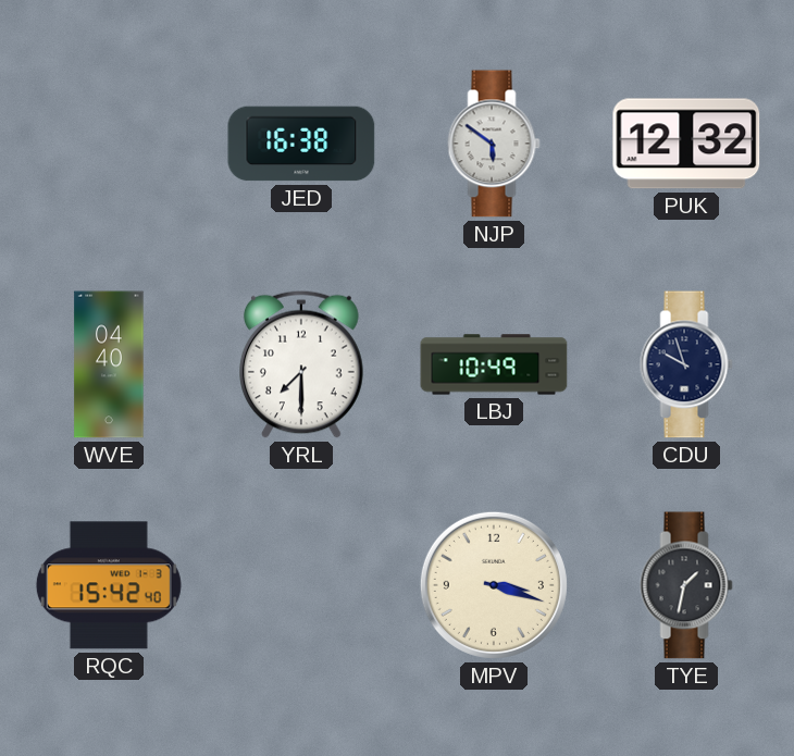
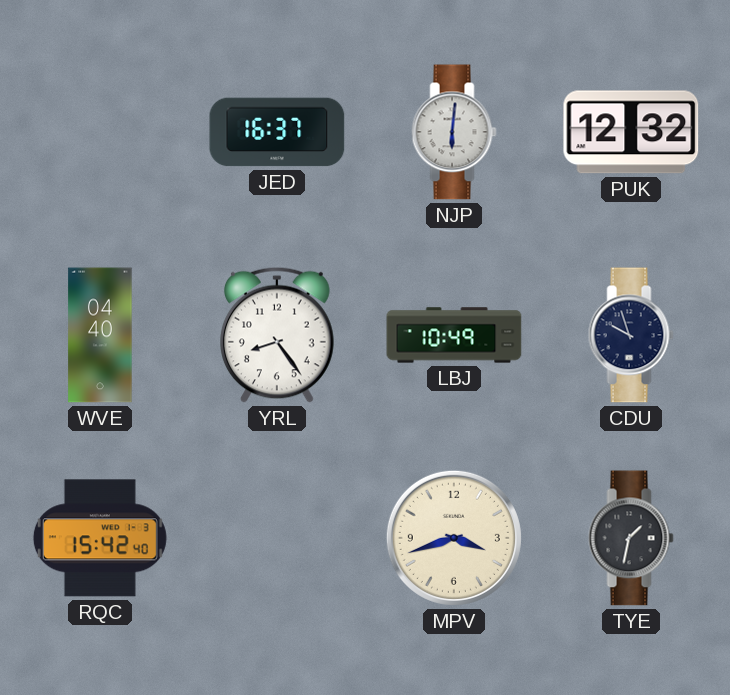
JED: 16:38 -> 16:37
NJP: 5:51 -> 6:01
YRL: 7:30 -> 8:24
MPV: 3:18 -> 3:42
